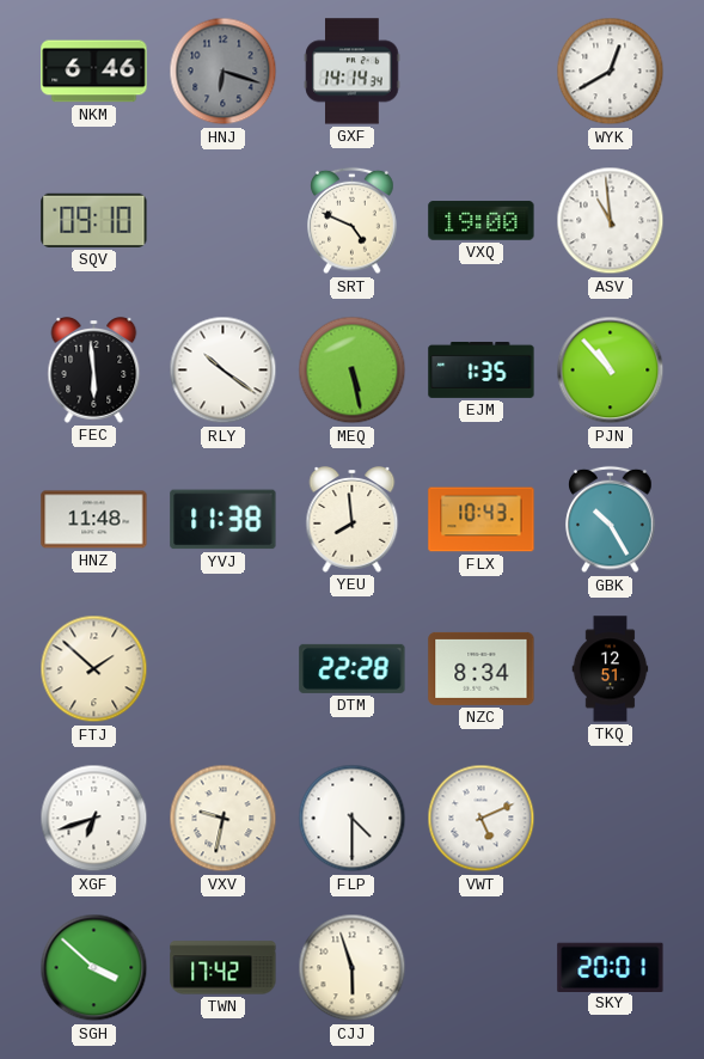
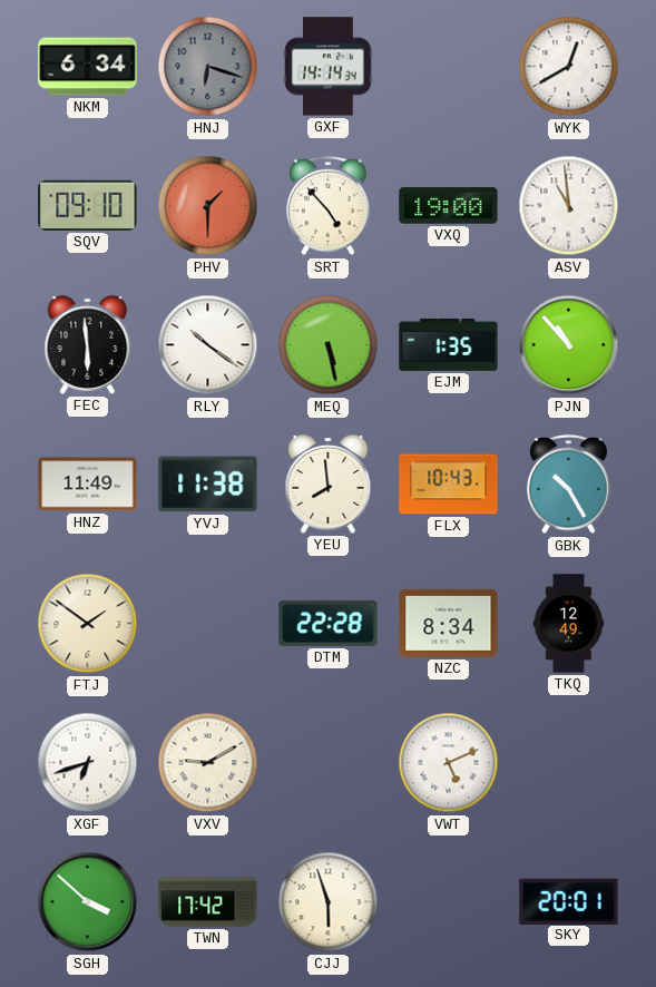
NKM: 6:46 -> 6:34
PHV: none -> 1:30
SRT: 4:49 -> 4:53
HNZ: 11:48 -> 11:49
FTJ: 1:52 -> 1:51
TKQ: 12:51 -> 12:49
VXV: 9:32 -> 9:10
FLP: 4:30 -> none
